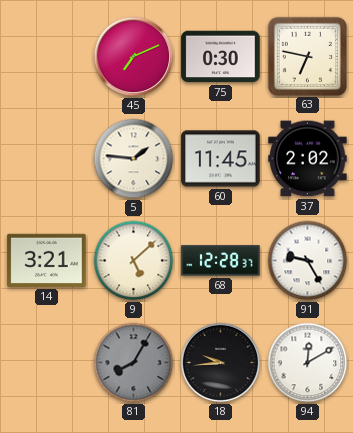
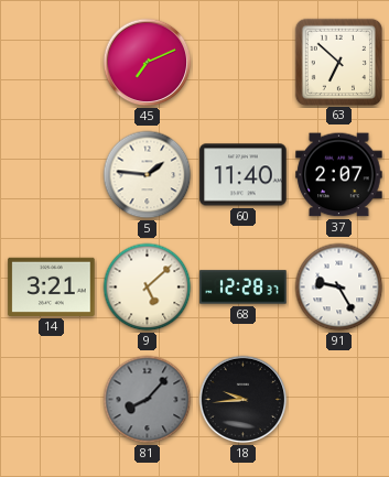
75: 0:30 -> none
63: 6:47 -> 6:52
60: 11:45 -> 11:40
37: 2:02 -> 2:07
81: 8:05 -> 8:07
94: 12:10 -> none
